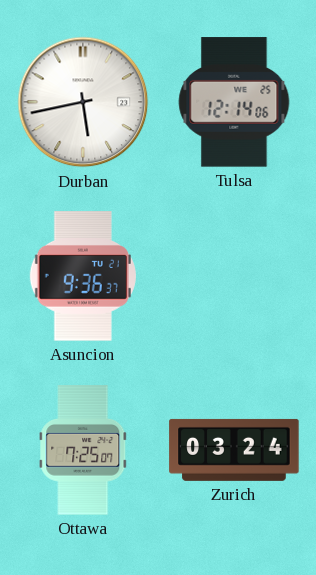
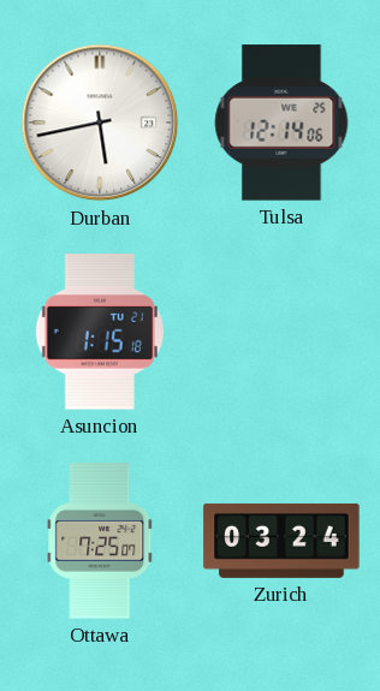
Asuncion: 9:36 -> 1:15
